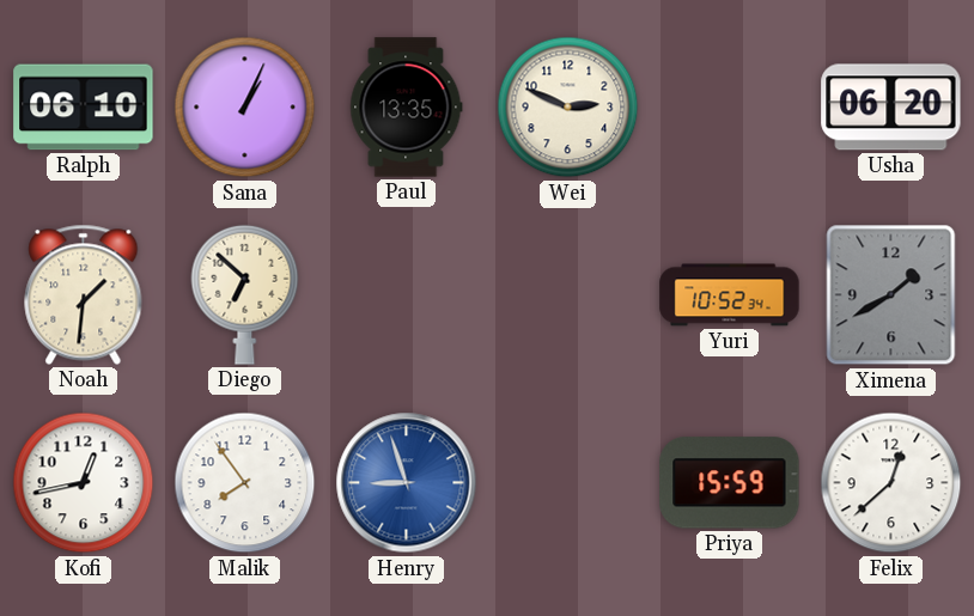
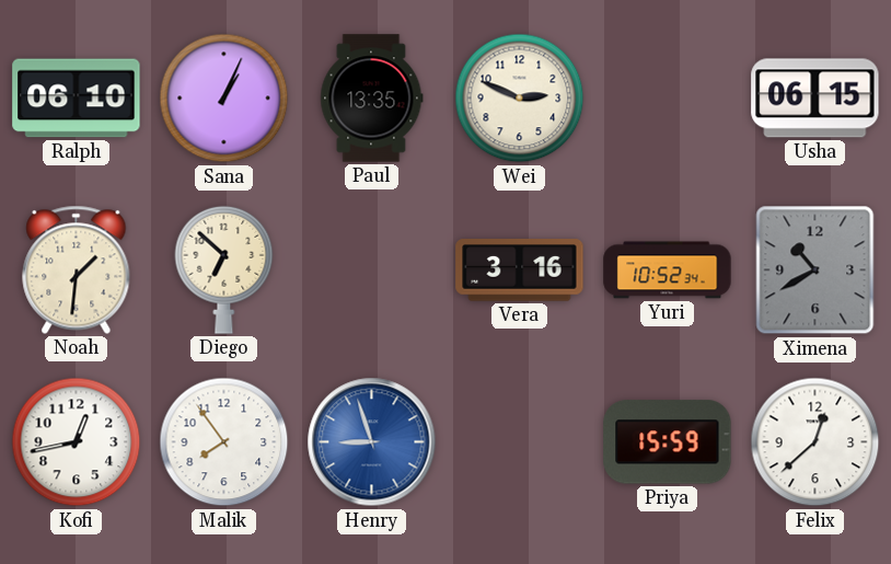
Usha: 06:20 -> 06:15
Vera: none -> 3:16
Ximena: 1:40 -> 10:40
